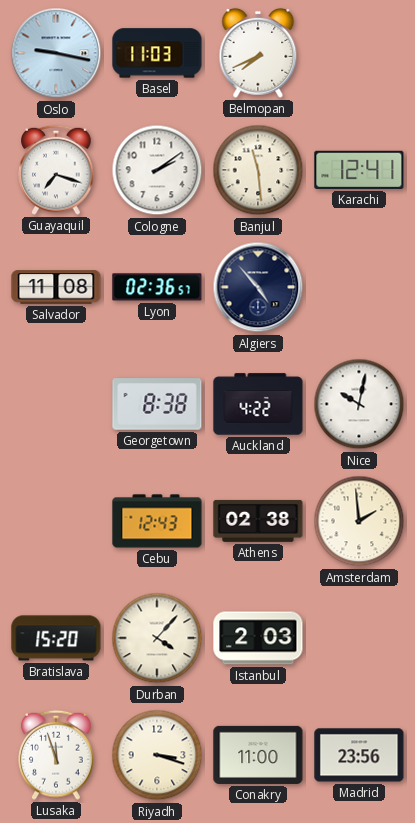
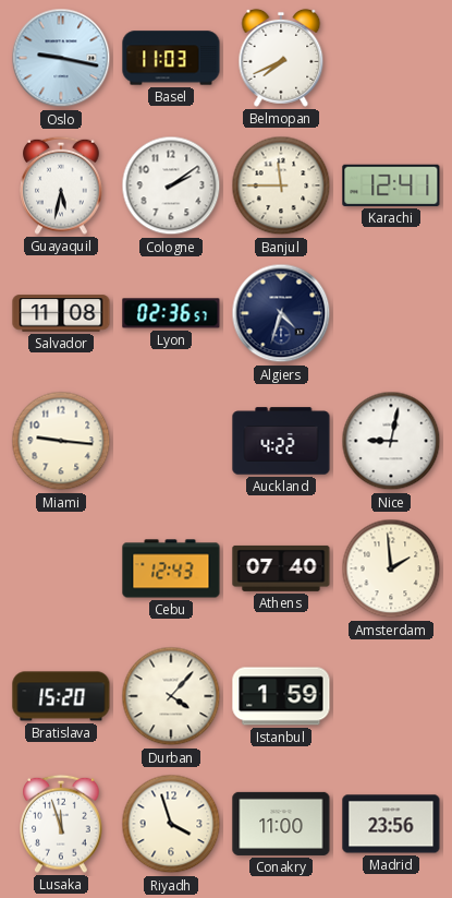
Guayaquil: 7:18 -> 5:32
Banjul: 11:29 -> 11:45
Algiers: 4:53 -> 4:33
Miami: none -> 9:16
Georgetown: 8:38 -> none
Nice: 10:02 -> 9:02
Athens: 02:38 -> 07:40
Istanbul: 2:03 -> 1:59
Riyadh: 3:18 -> 3:57
